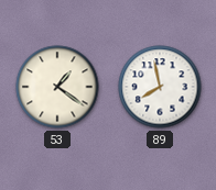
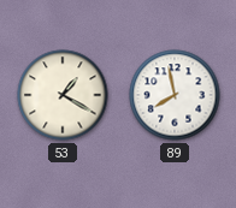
53: 1:21 -> 1:20
